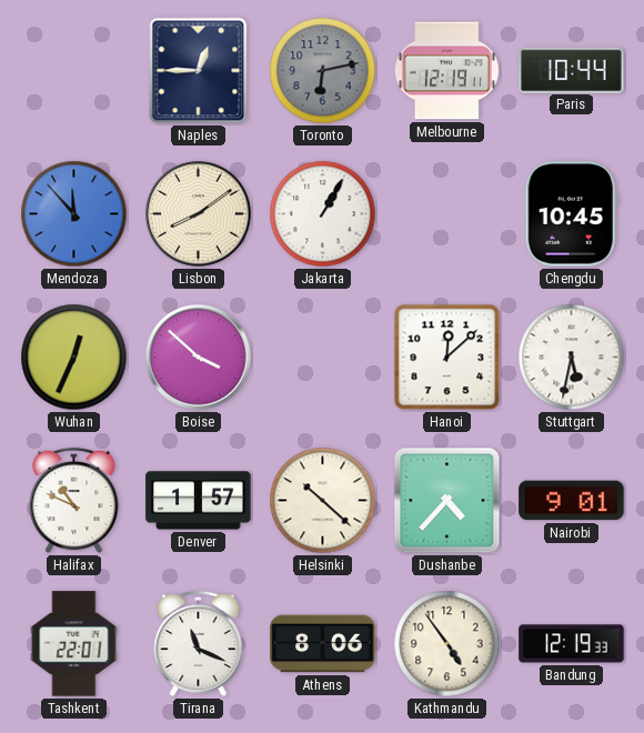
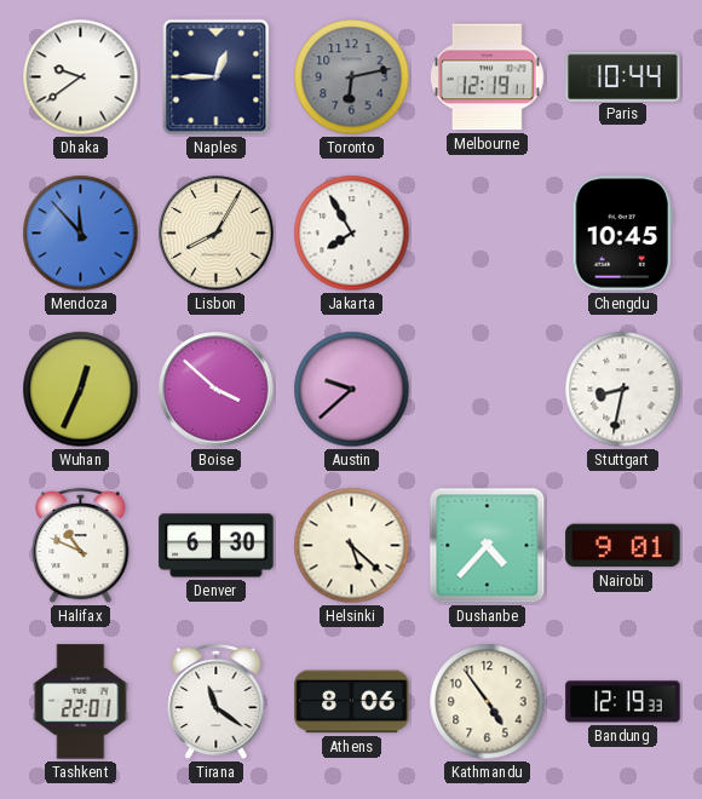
Dhaka: none -> 9:39
Lisbon: 8:09 -> 8:05
Jakarta: 1:05 -> 7:55
Austin: none -> 9:38
Hanoi: 12:08 -> none
Stuttgart: 5:32 -> 8:32
Denver: 1:57 -> 6:30
Helsinki: 10:22 -> 5:22
Tirana: 11:19 -> 11:21
